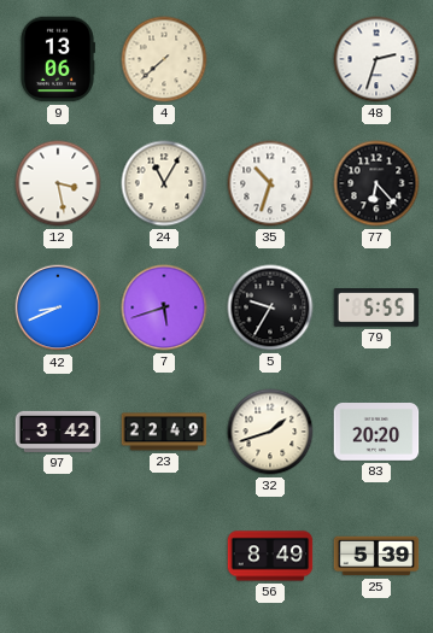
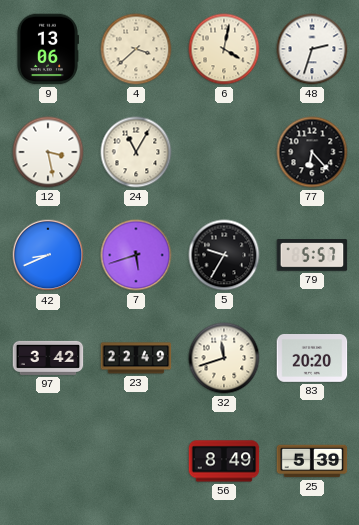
4: 7:38 -> 3:38
6: none -> 4:02
35: 10:33 -> none
79: 5:55 -> 5:57
32: 1:42 -> 11:42
